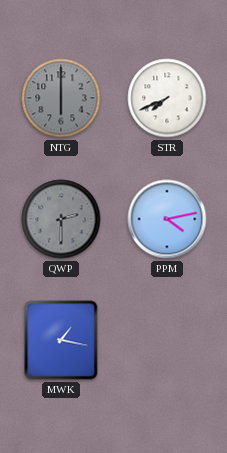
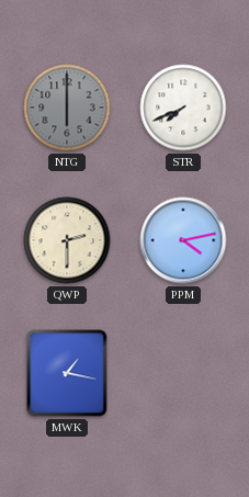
QWP dial: grey -> cream
